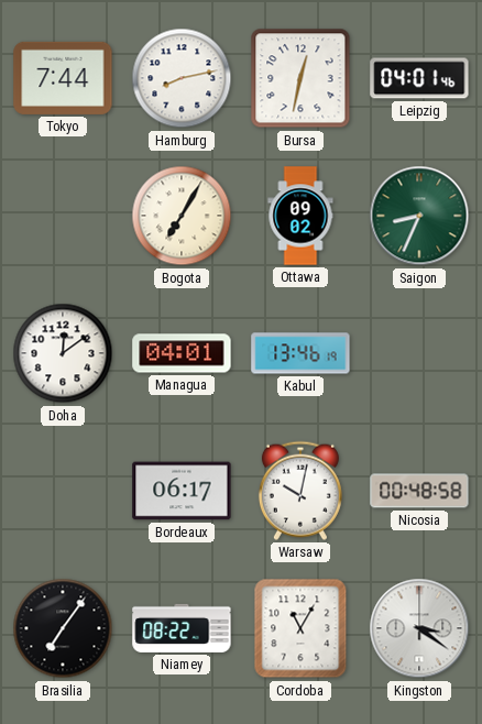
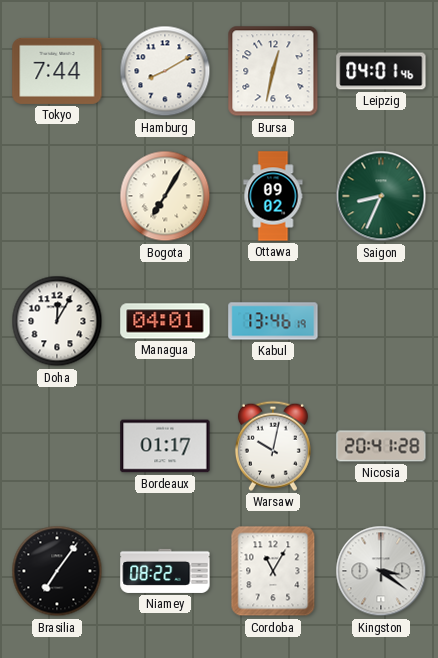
Hamburg: 8:13 -> 8:10
Doha: 12:09 -> 12:05
Bordeaux: 06:17 -> 01:17
Nicosia: 00:48 -> 20:41
